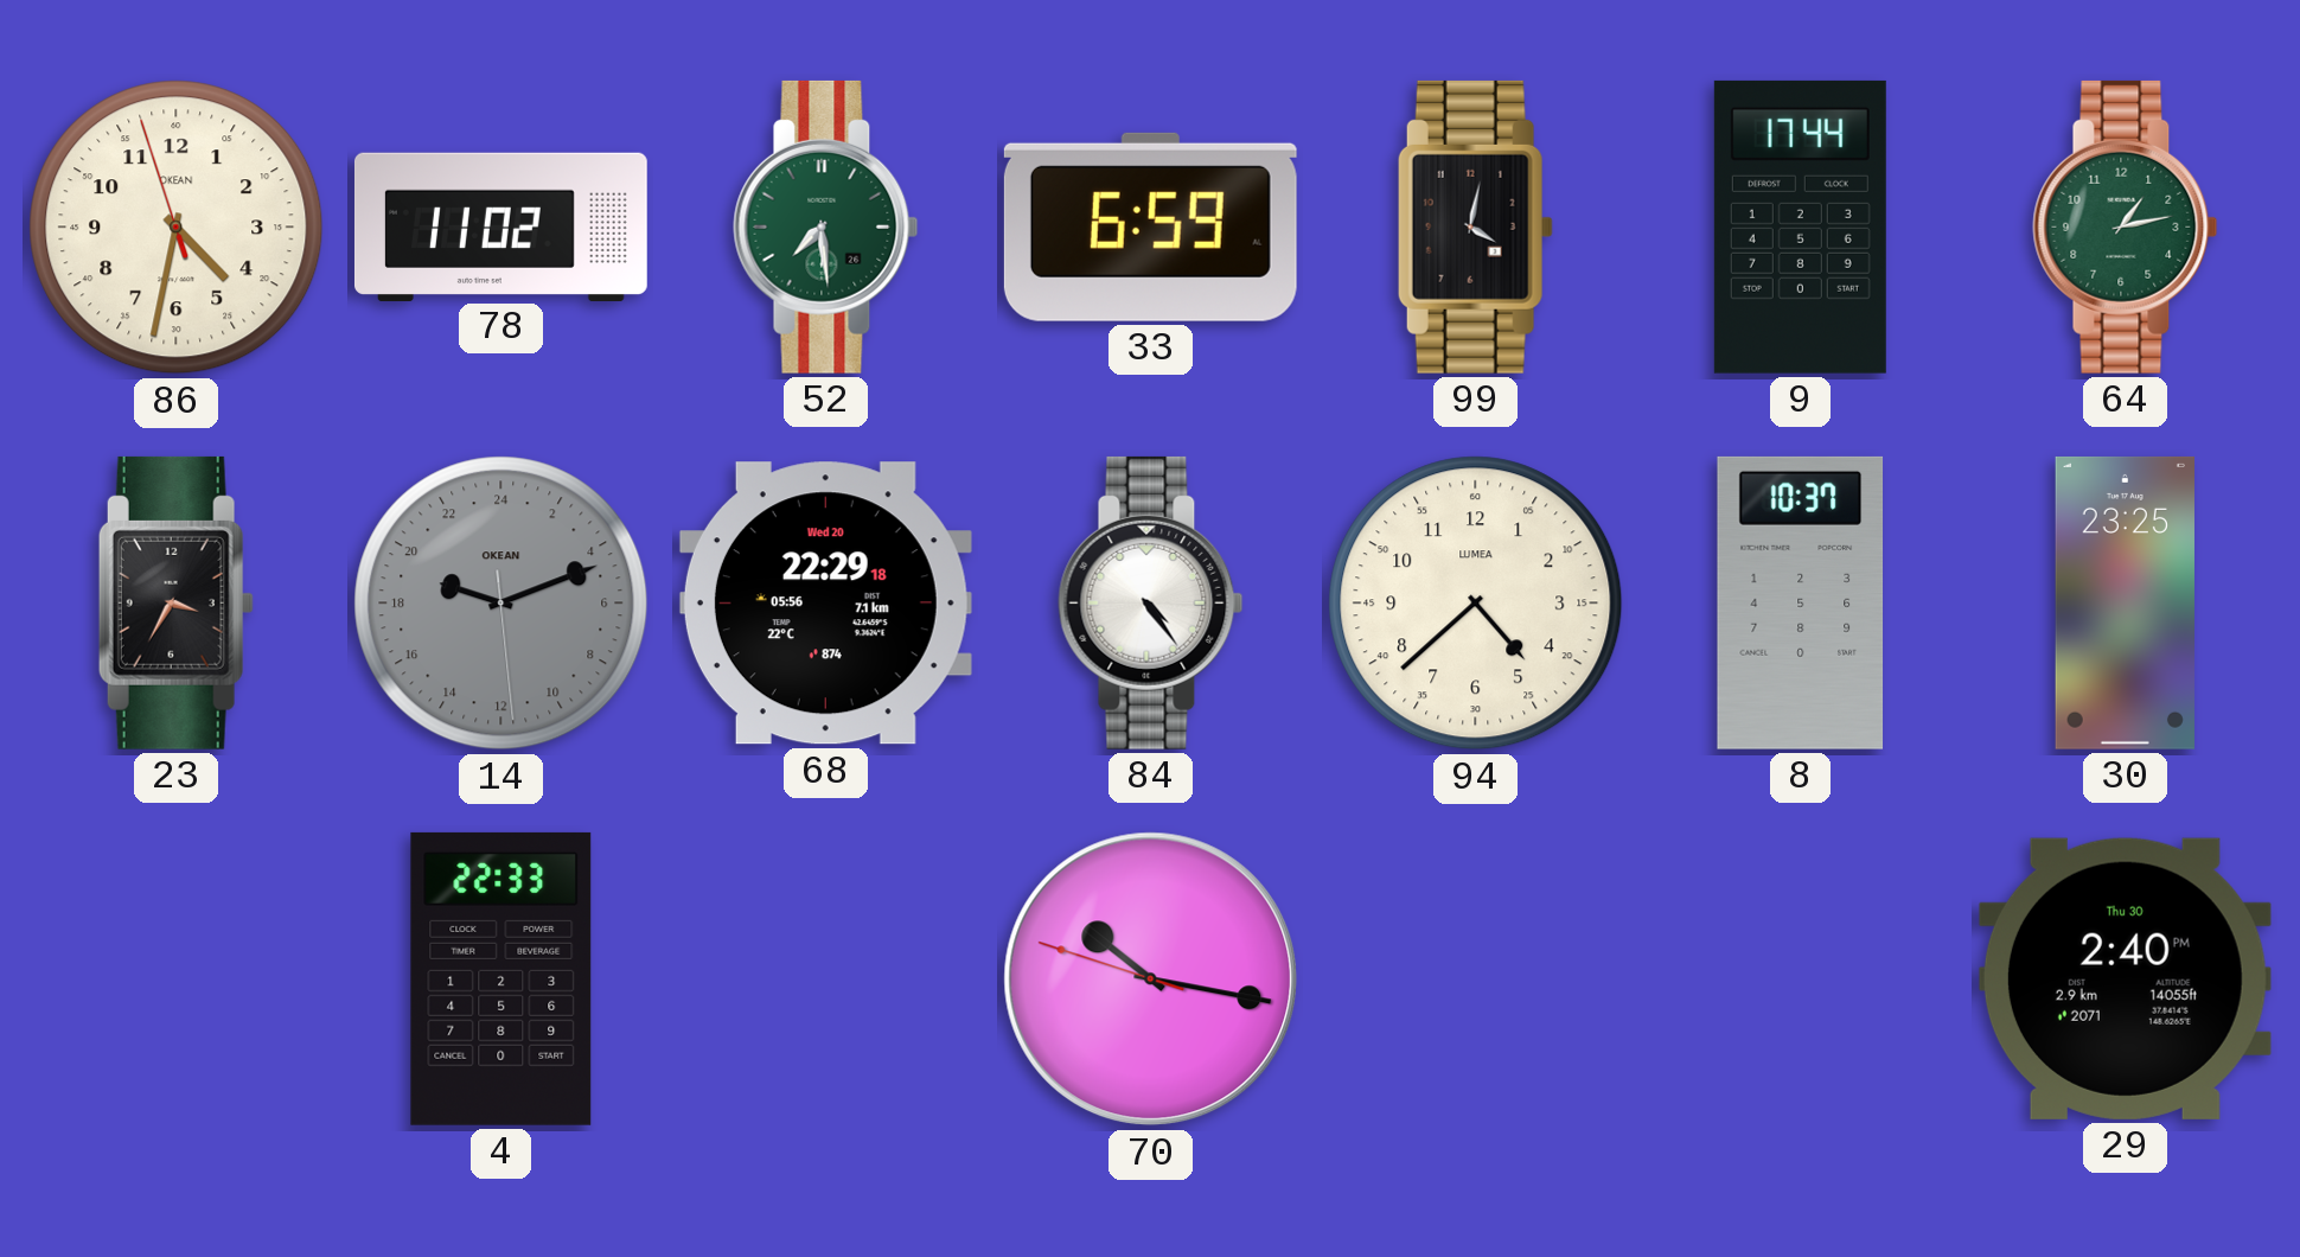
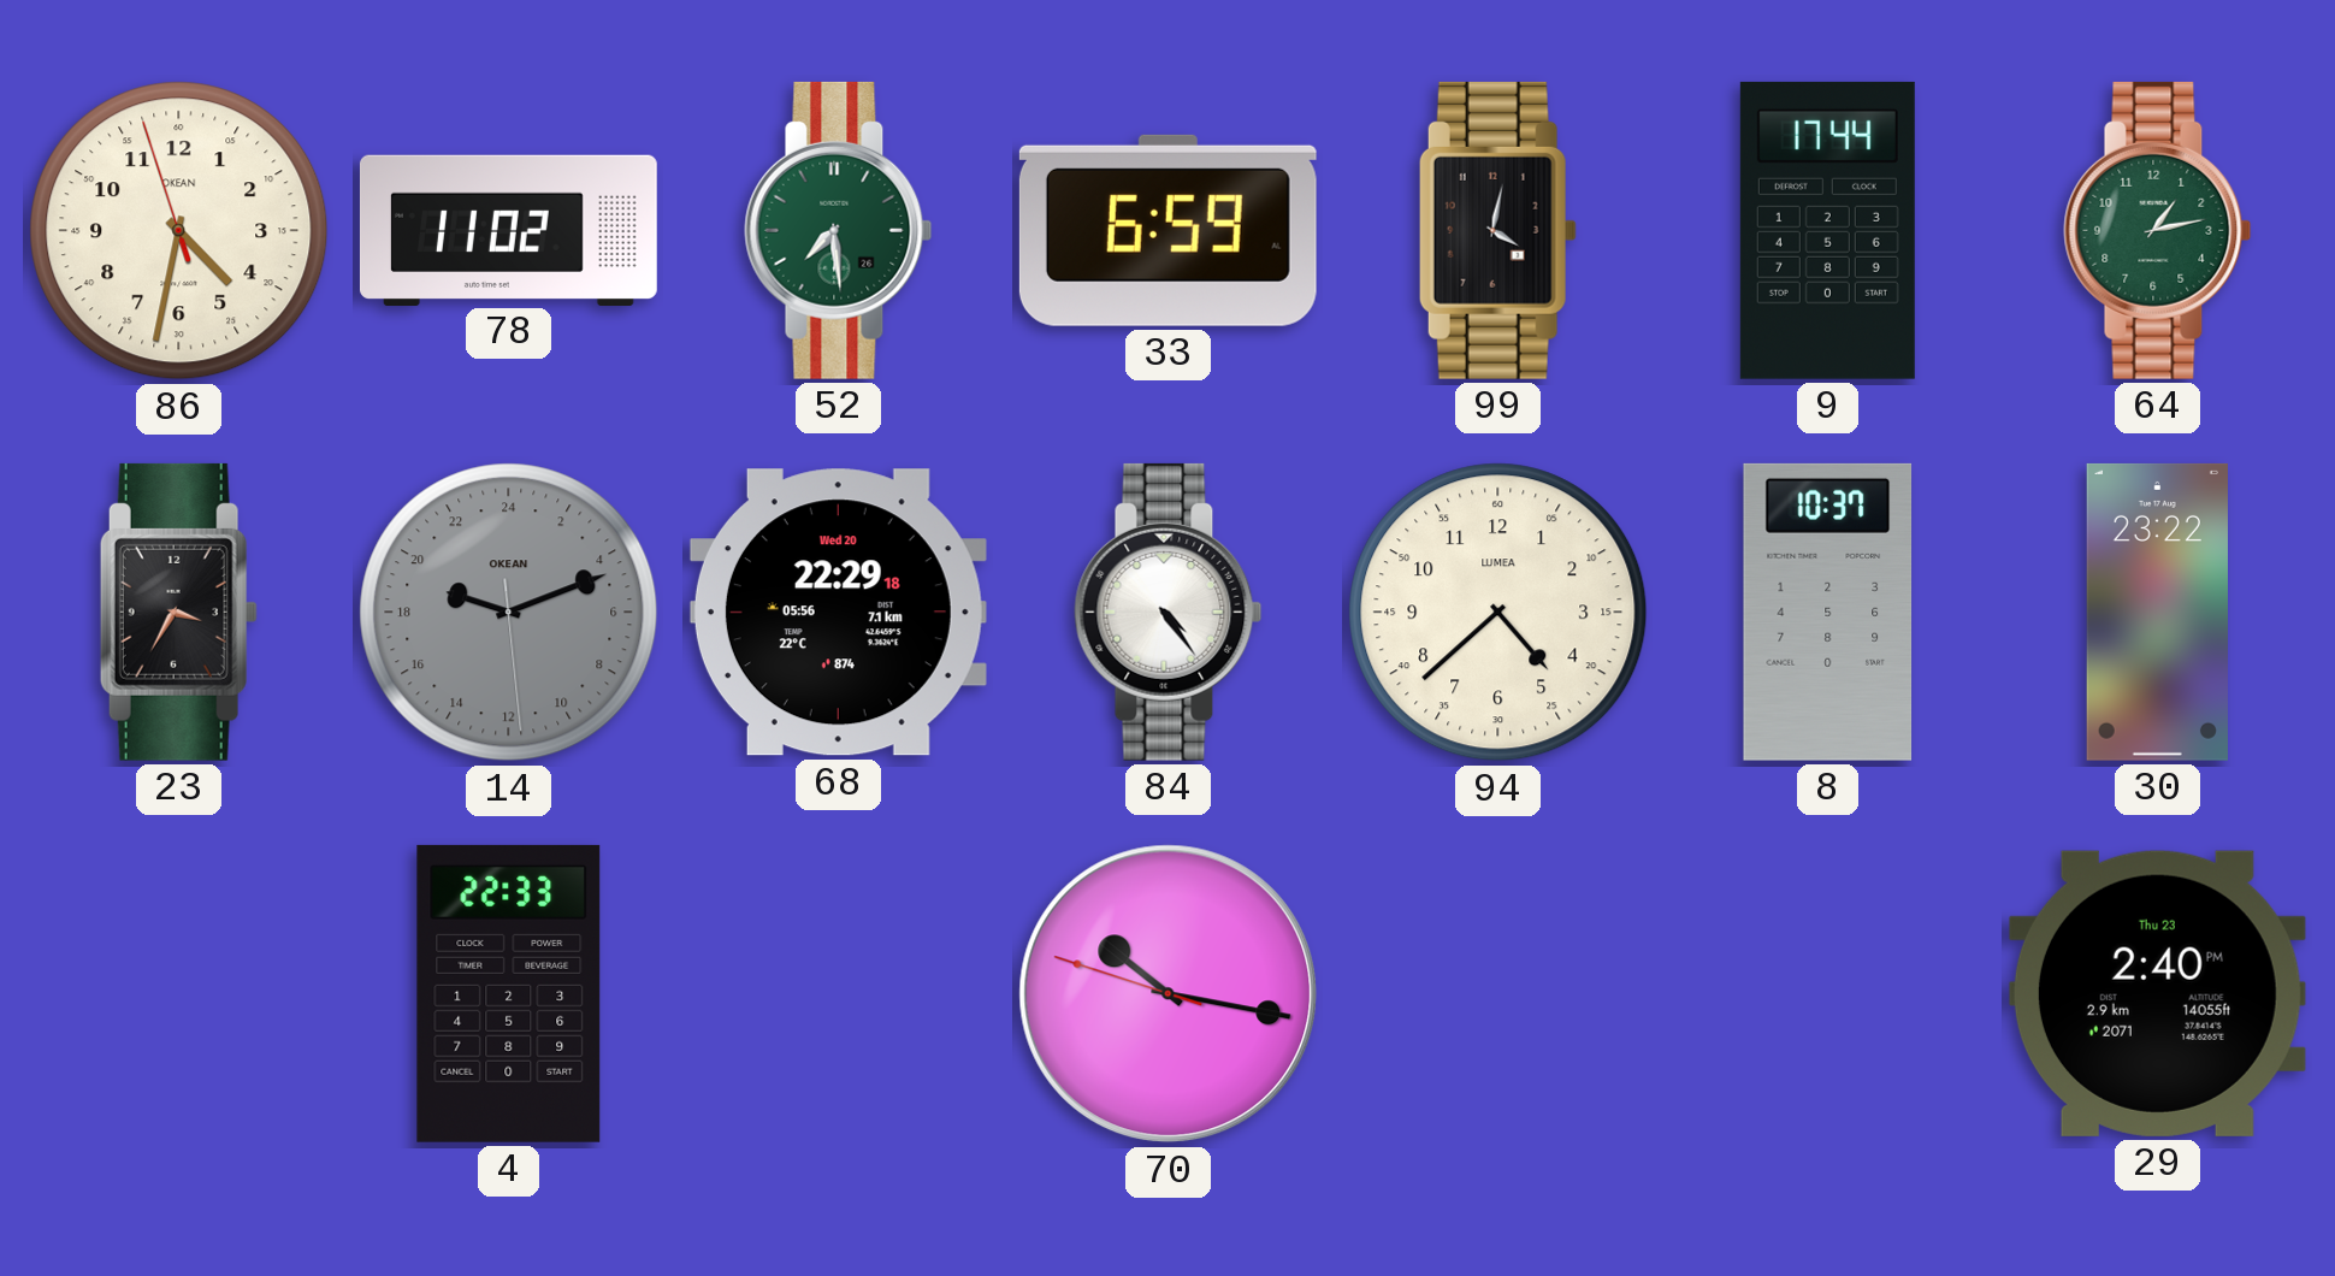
30: 23:25 -> 23:22
29 date: Thu 30 -> Thu 23
